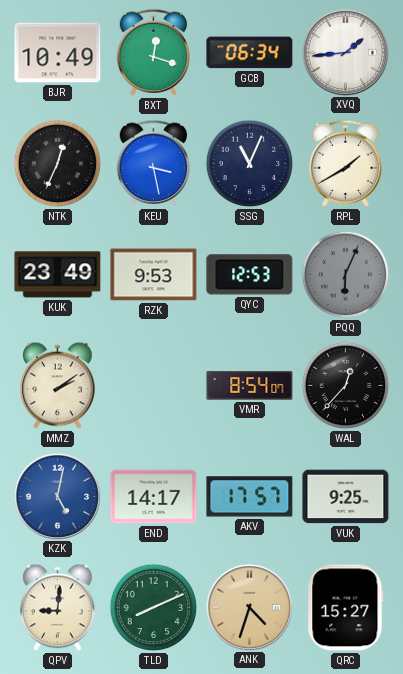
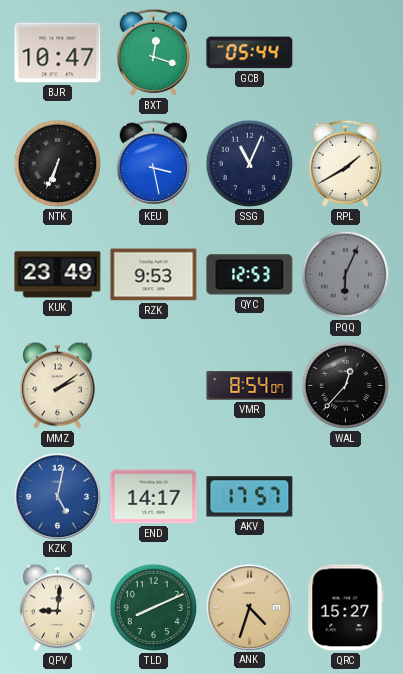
BJR: 10:49 -> 10:47
GCB: 06:34 -> 05:44
XVQ: 1:44 -> none
NTK: 12:34 -> 6:34
VUK: 9:25 -> none
